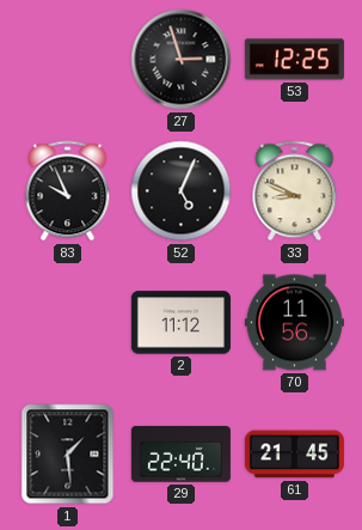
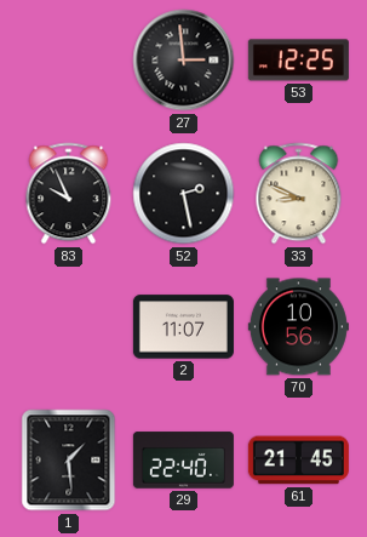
27: 2:57 -> 2:59
52: 5:04 -> 2:28
2: 11:12 -> 11:07
70: 11:56 -> 10:56
